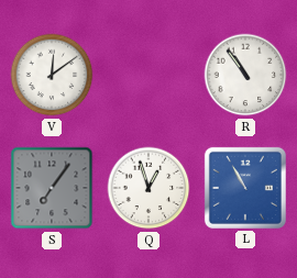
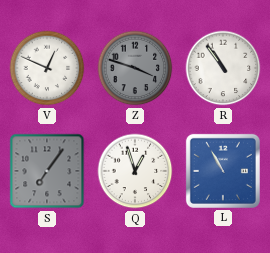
V: 12:09 -> 12:49
Z: none -> 3:48
